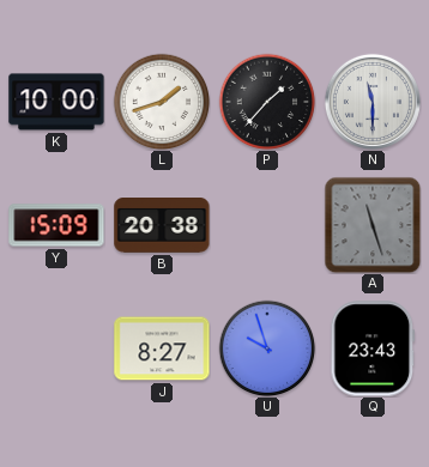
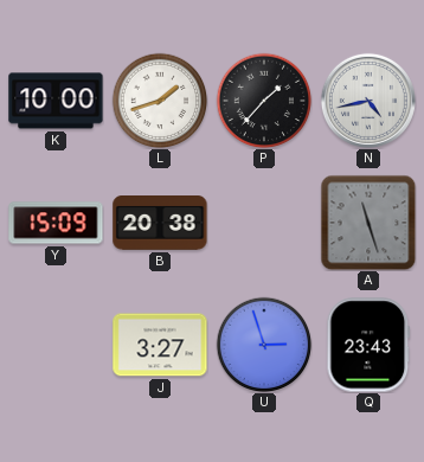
N: 11:30 -> 4:43
J: 8:27 -> 3:27
U: 9:57 -> 2:57
